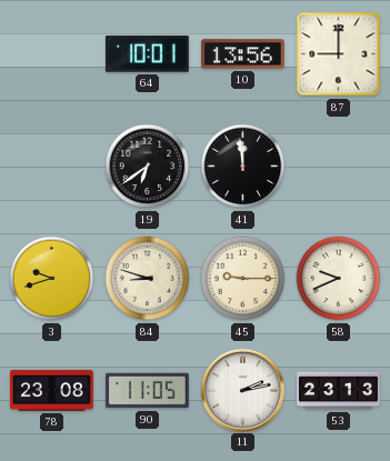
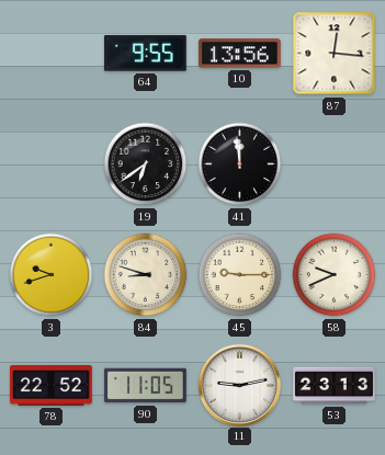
64: 10:01 -> 9:55
87: 9:00 -> 12:16
78: 23:08 -> 22:52
11: 2:13 -> 9:13
